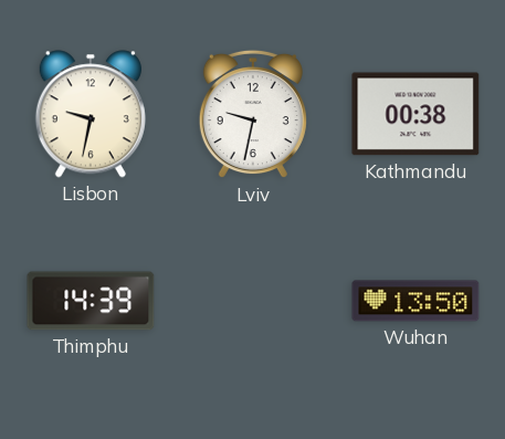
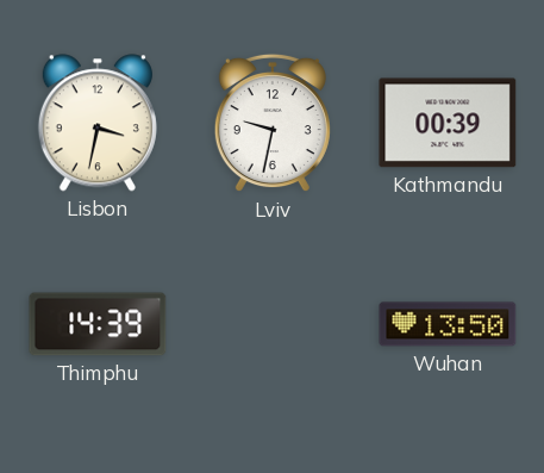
Lisbon: 9:32 -> 3:32
Kathmandu: 00:38 -> 00:39
